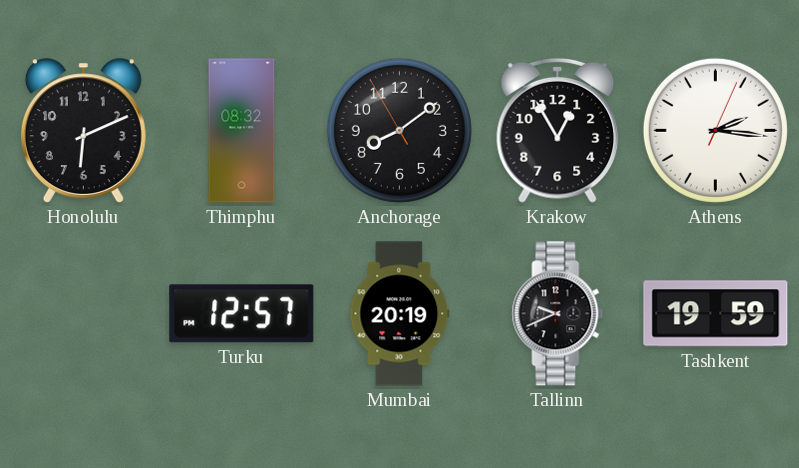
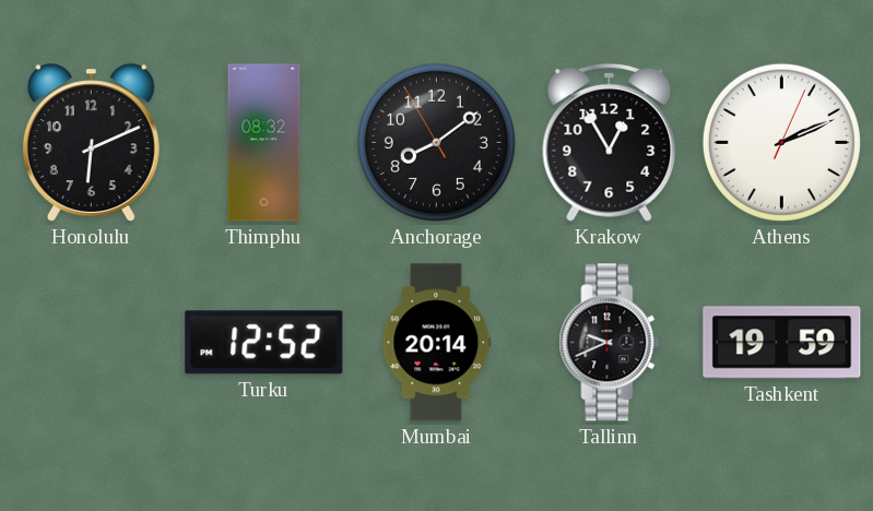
Athens: 2:16 -> 2:11
Turku: 12:57 -> 12:52
Mumbai: 20:19 -> 20:14
